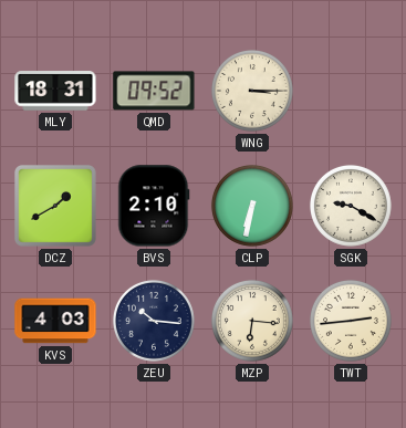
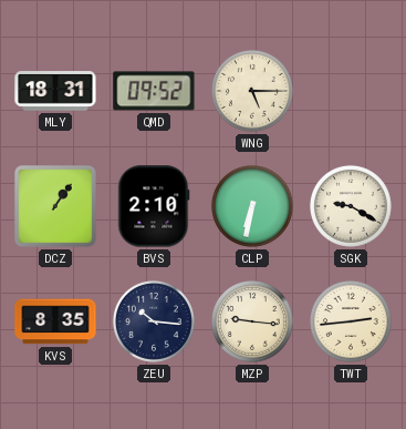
WNG: 3:15 -> 5:15
DCZ: 1:40 -> 1:06
KVS: 4:03 -> 8:35
MZP: 6:16 -> 9:16
